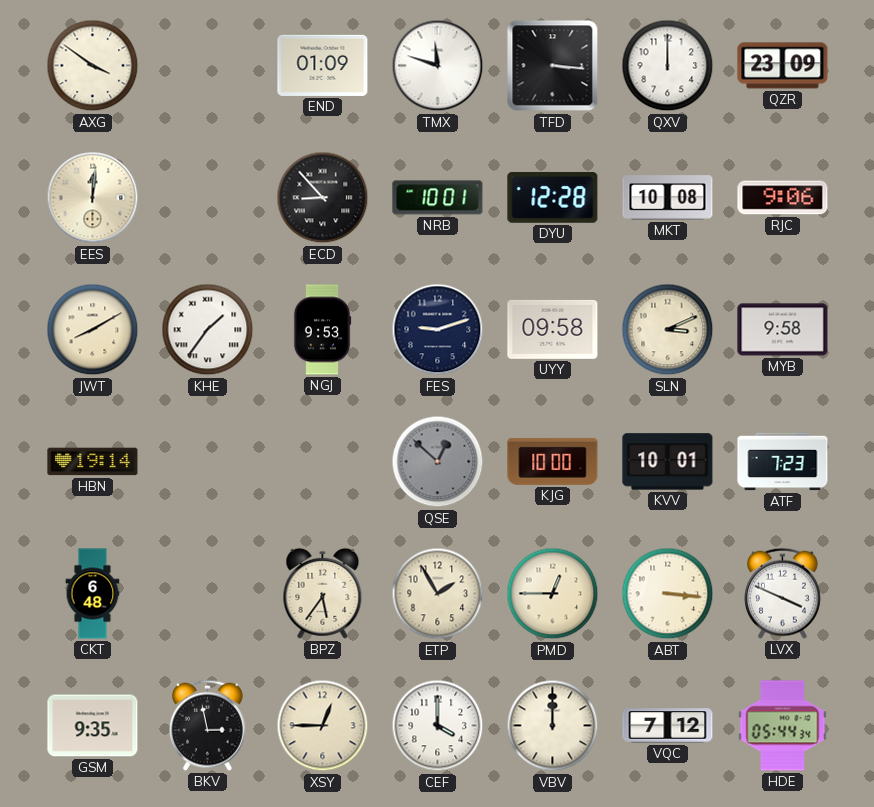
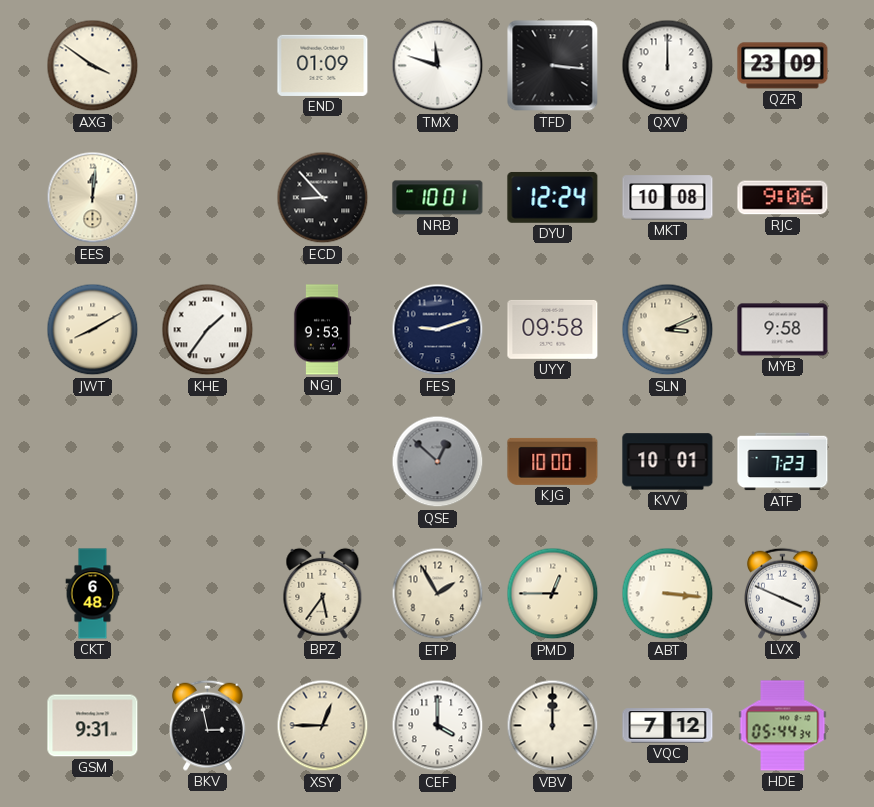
DYU: 12:28 -> 12:24
HBN: 19:14 -> none
GSM: 9:35 -> 9:31
